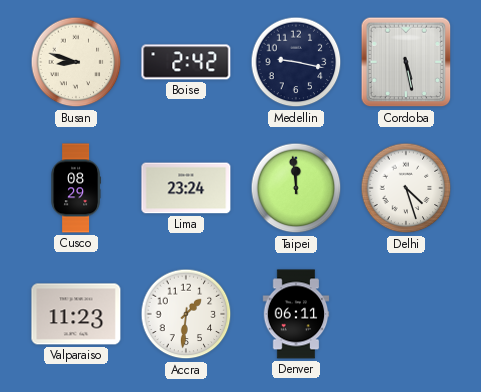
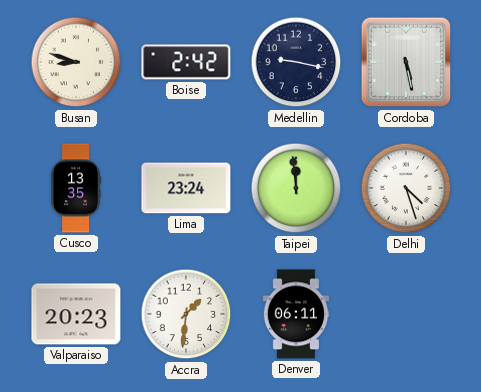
Cusco: 08:29 -> 13:35
Valparaiso: 11:23 -> 20:23
